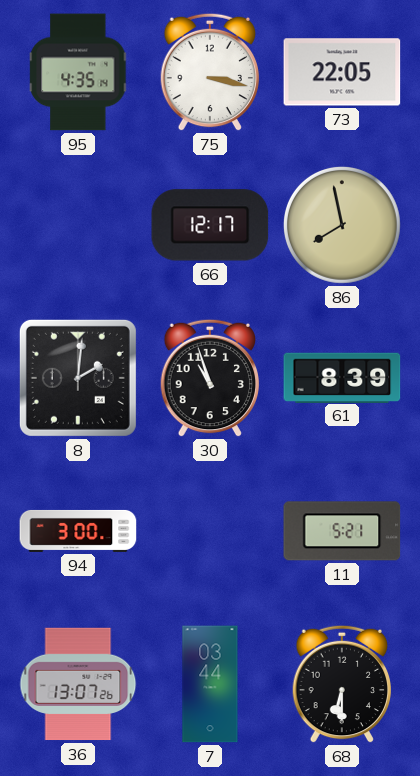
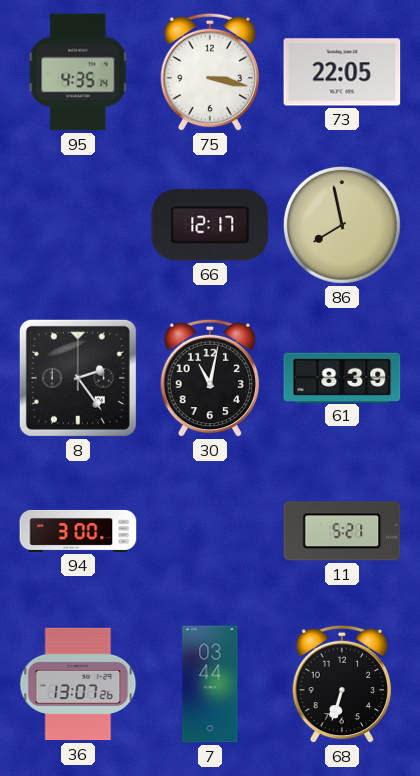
8: 2:01 -> 2:24
30: 10:57 -> 11:02
68: 6:30 -> 6:33
